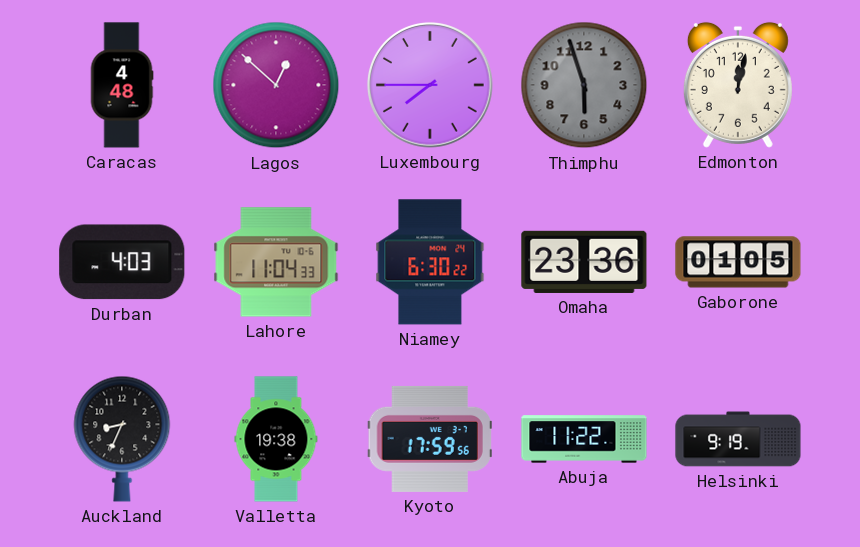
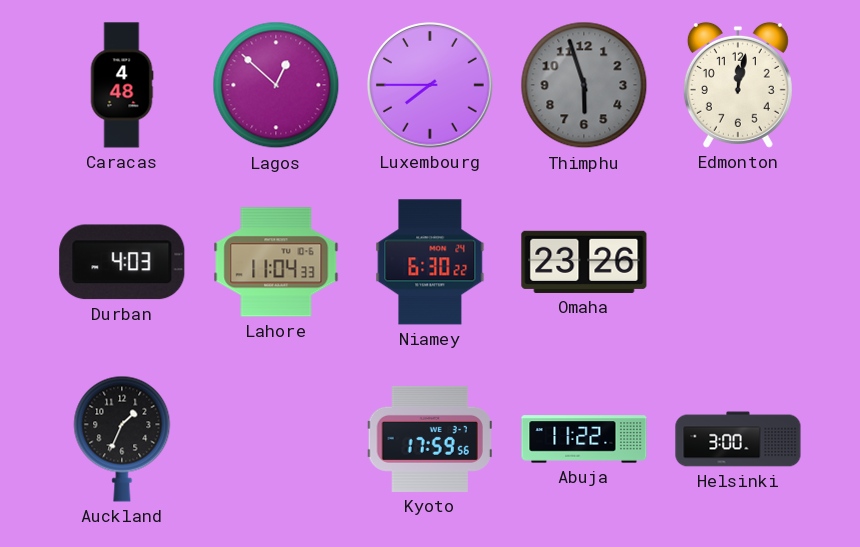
Omaha: 23:36 -> 23:26
Gaborone: 01:05 -> none
Auckland: 8:34 -> 1:34
Valletta: 19:38 -> none
Helsinki: 9:19 -> 3:00
